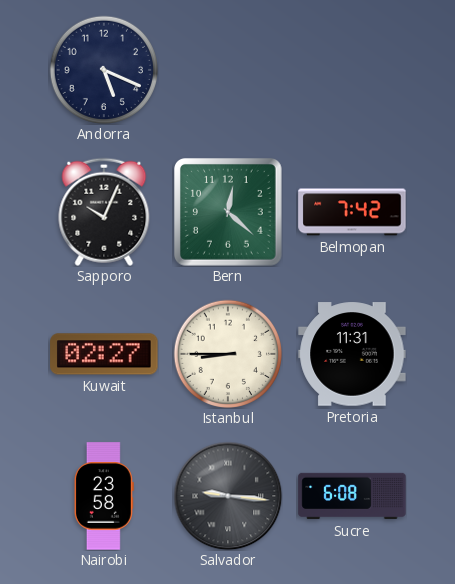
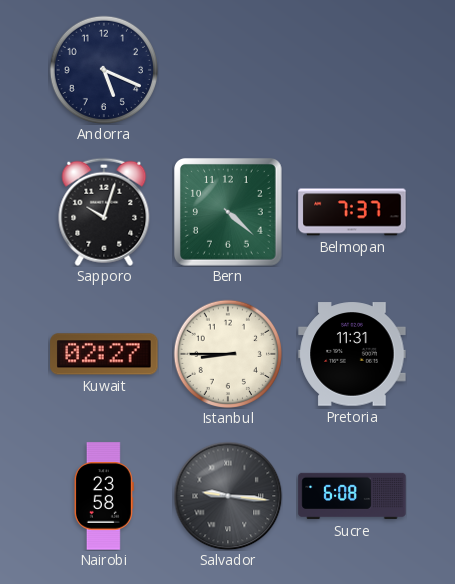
Sapporo: 10:04 -> 10:03
Bern: 12:22 -> 4:22
Belmopan: 7:42 -> 7:37
